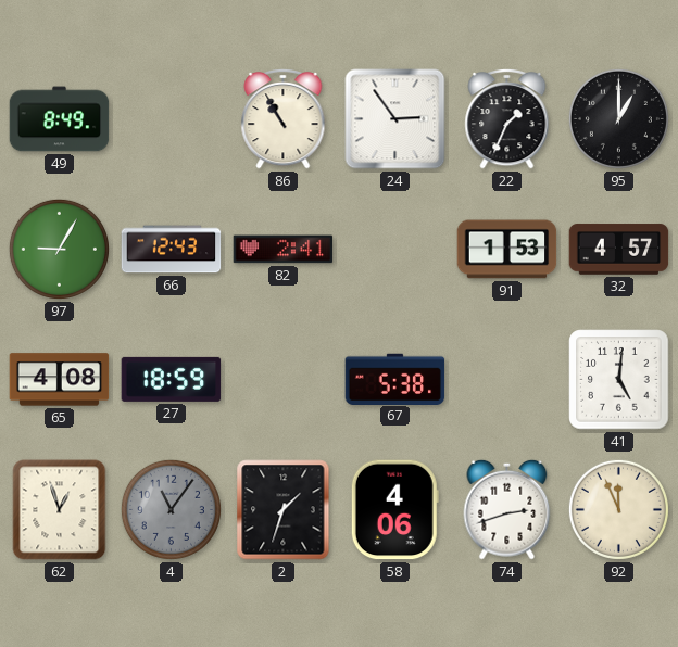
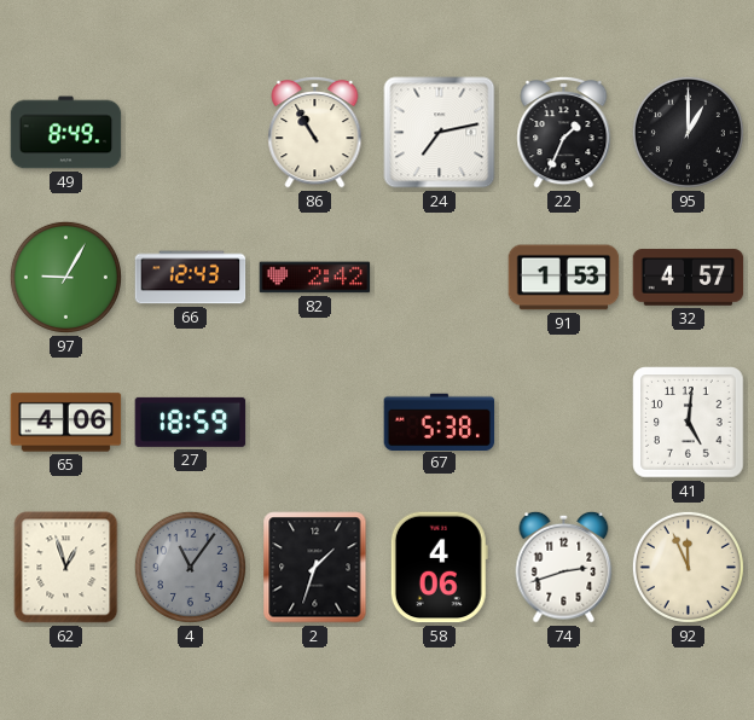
24: 2:54 -> 7:13
82: 2:41 -> 2:42
65: 4:08 -> 4:06
